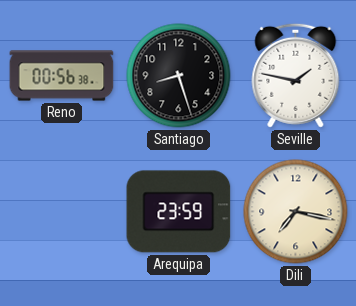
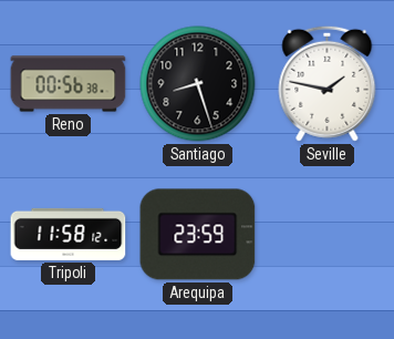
Tripoli: none -> 11:58
Dili: 7:17 -> none
